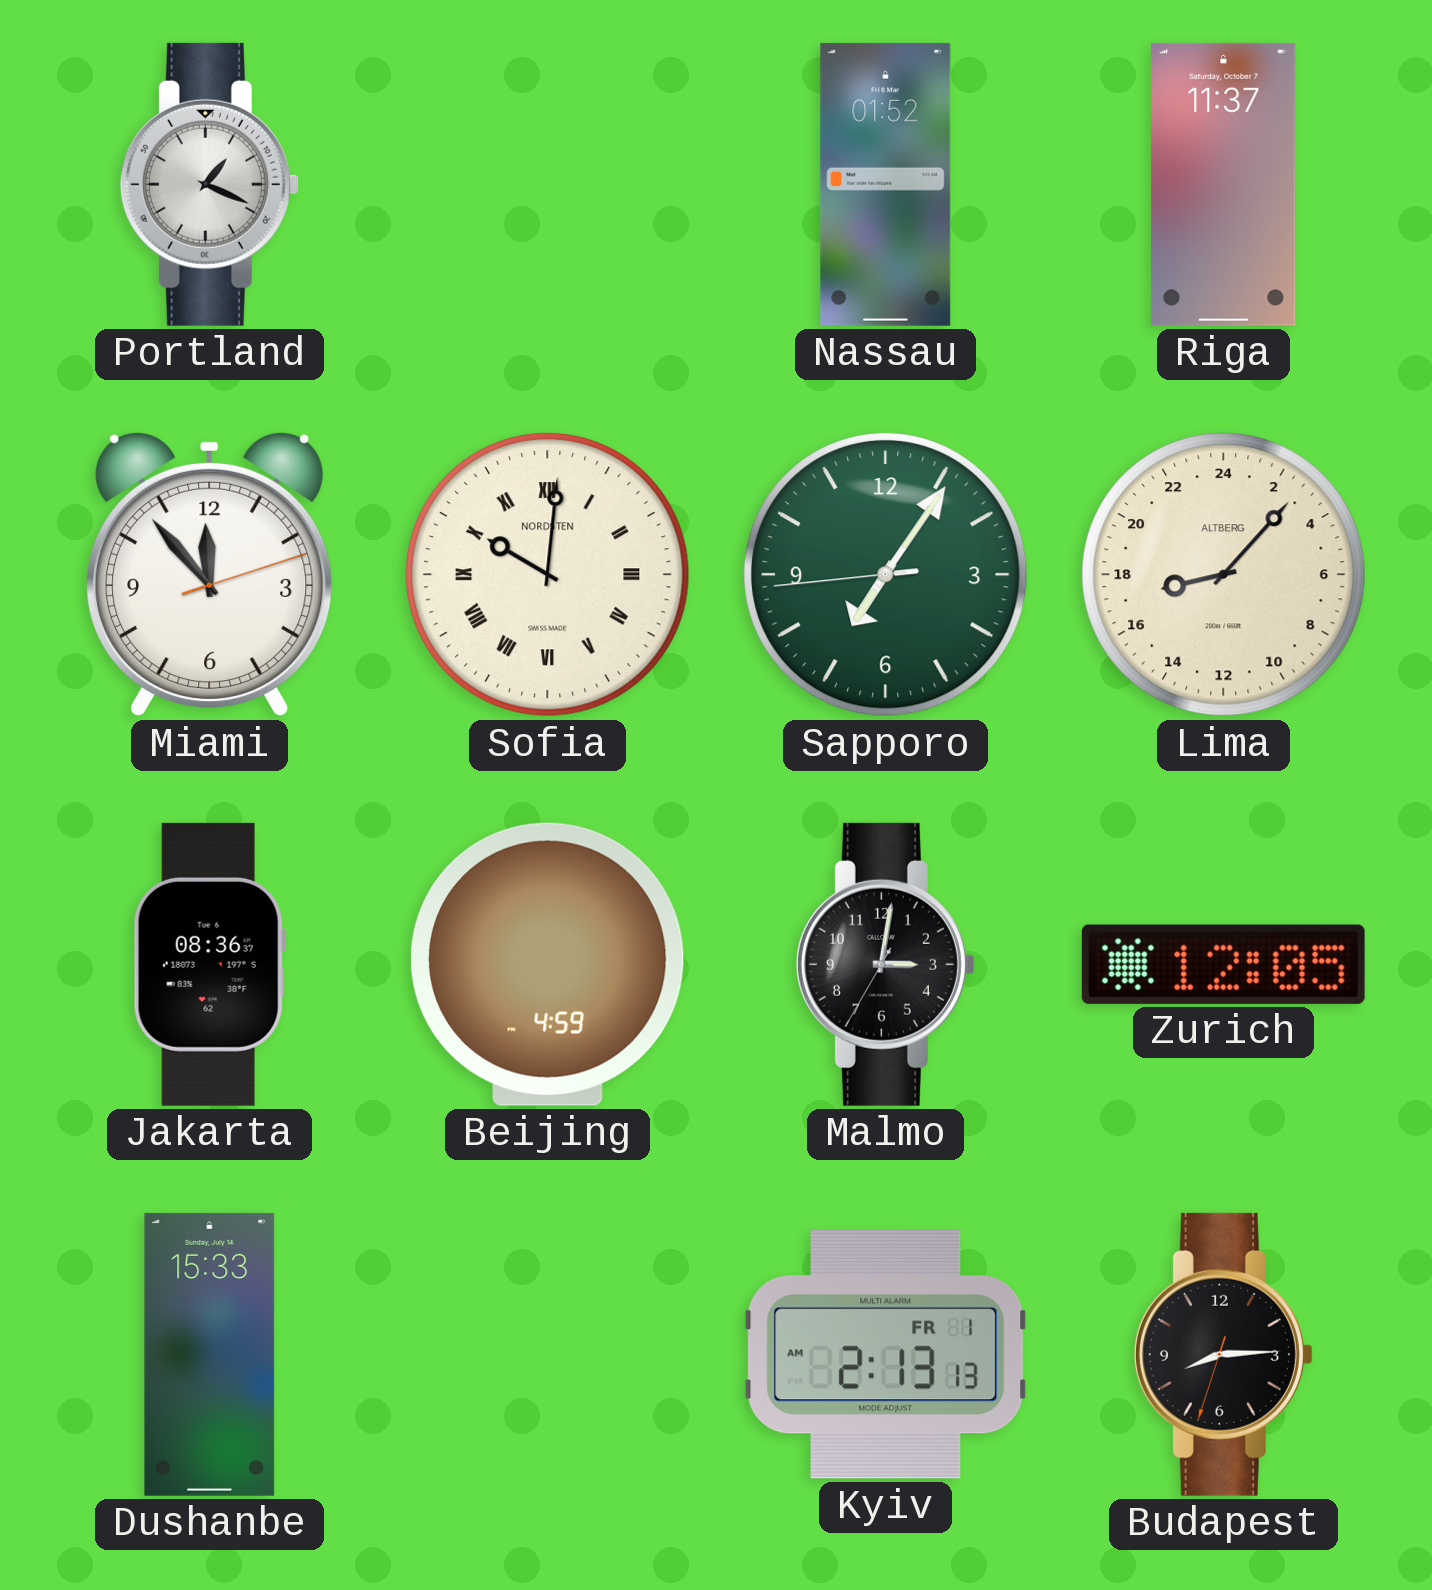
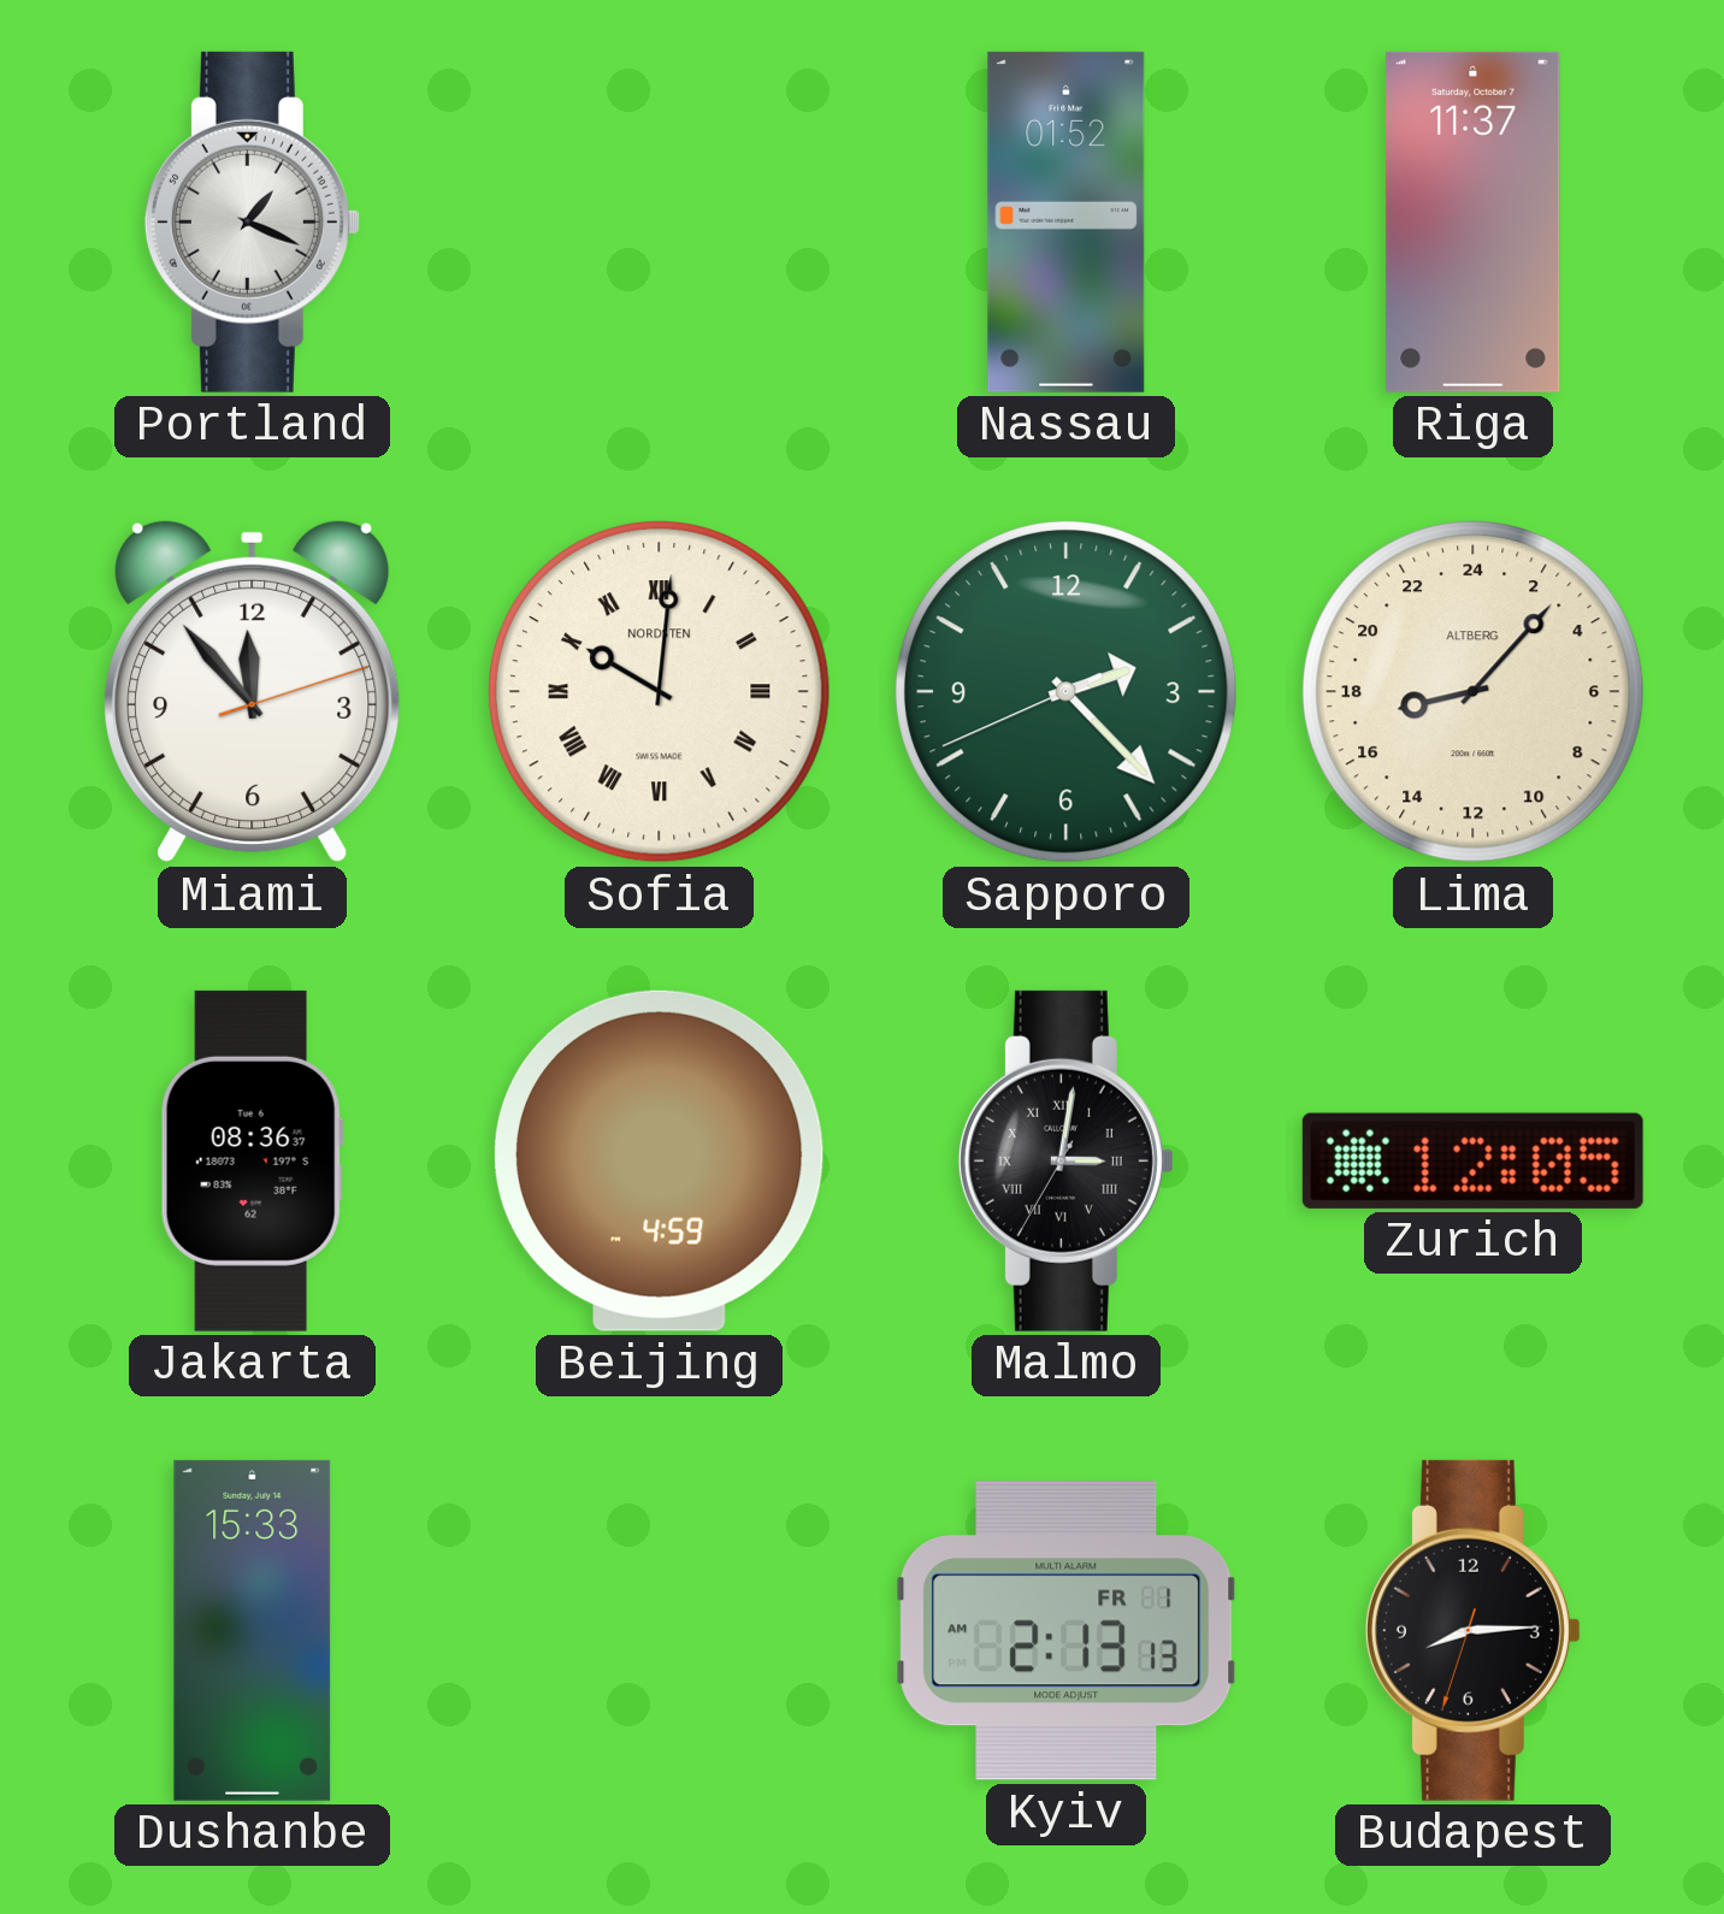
Sapporo: 7:05 -> 2:22
Malmo numerals: Arabic -> Roman
